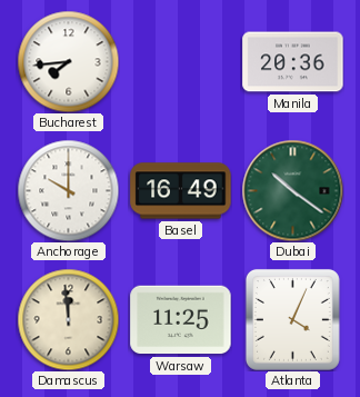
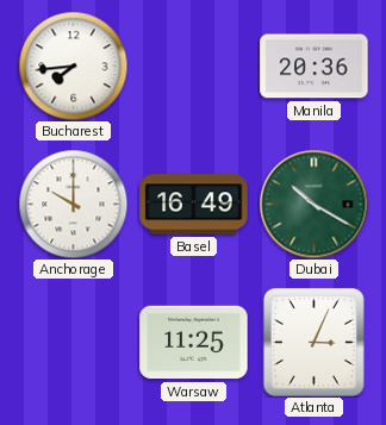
Dubai: 10:21 -> 10:20
Damascus: 11:59 -> none
Atlanta: 4:04 -> 3:04
